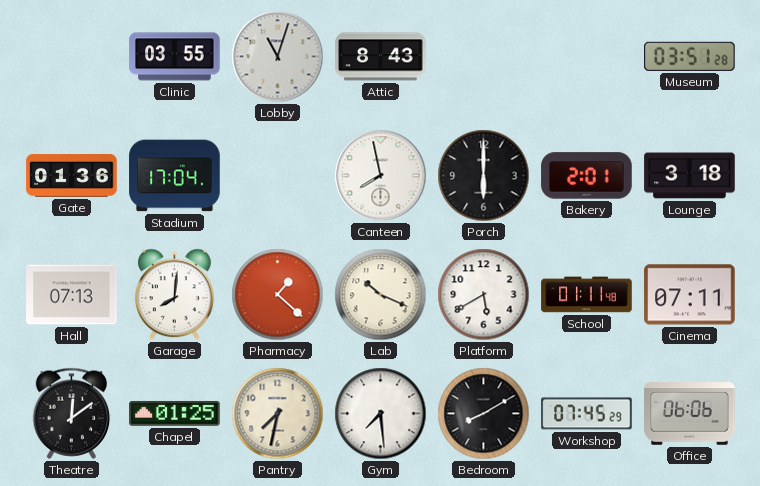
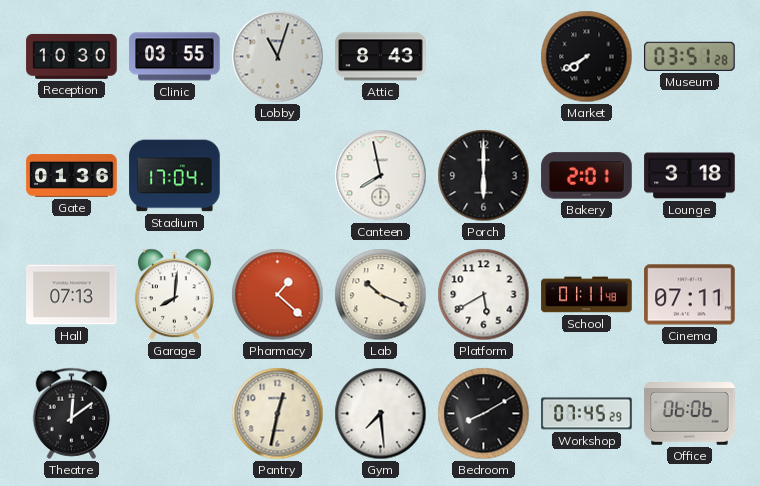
Reception: none -> 10:30
Market: none -> 7:40
Chapel: 01:25 -> none
Pantry: 7:32 -> 12:32
